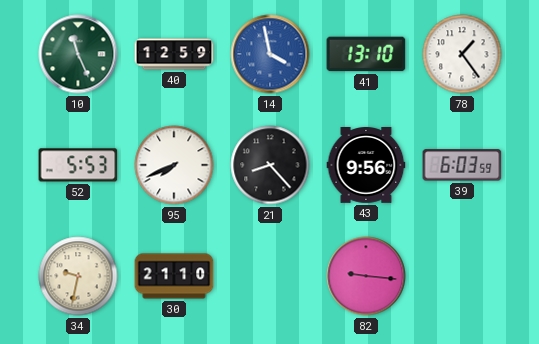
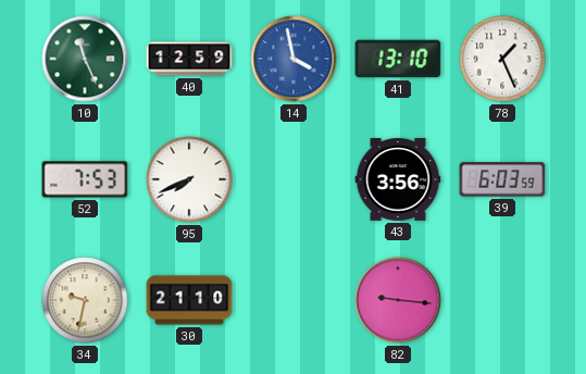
78: 1:24 -> 1:26
52: 5:53 -> 7:53
21: 8:23 -> none
43: 9:56 -> 3:56
